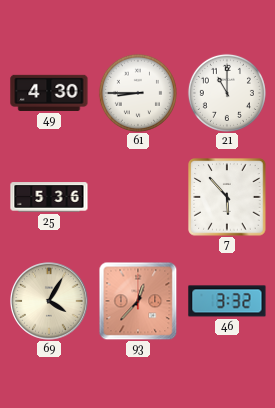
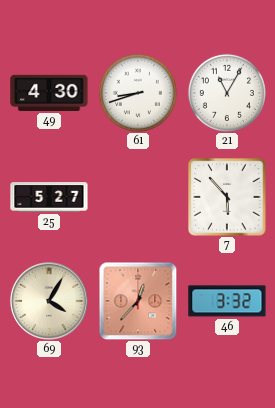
61: 8:45 -> 8:42
21: 11:00 -> 11:05
25: 5:36 -> 5:27
